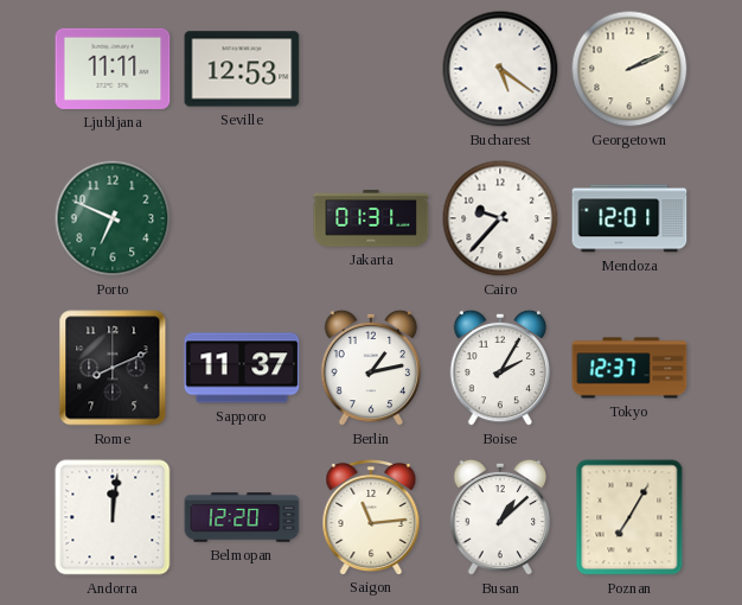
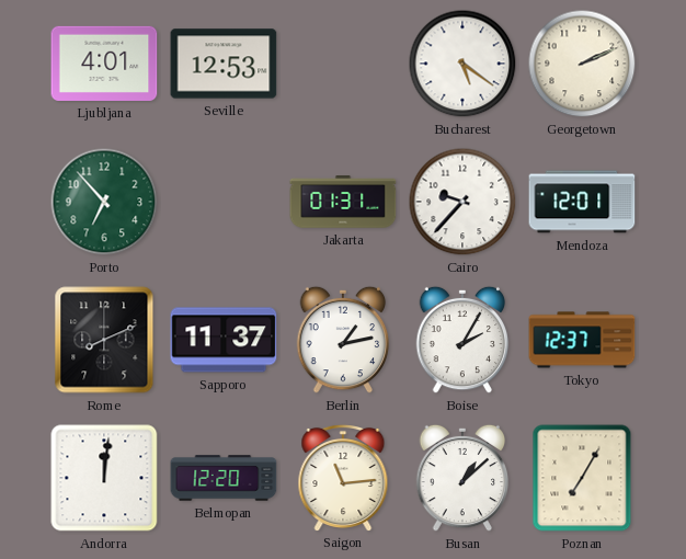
Ljubljana: 11:11 -> 4:01
Porto: 6:49 -> 6:53
